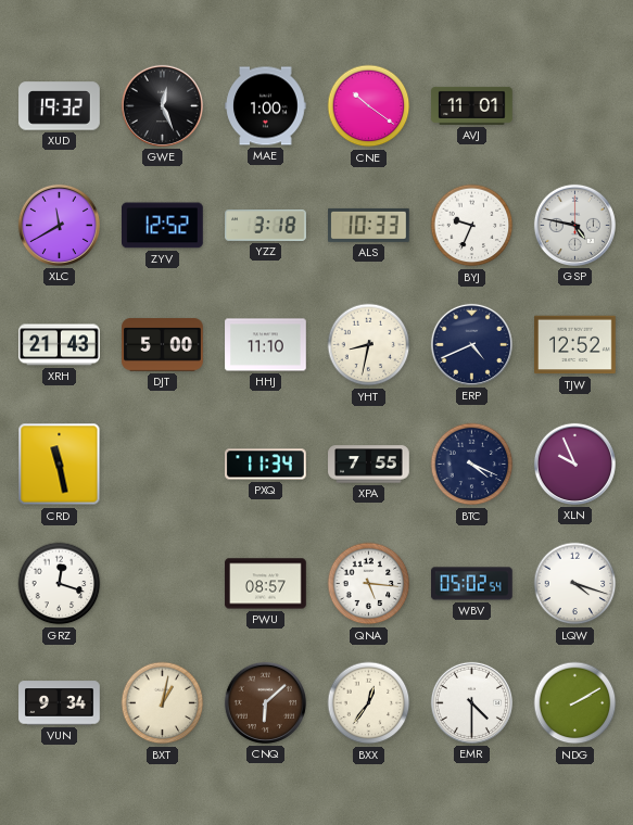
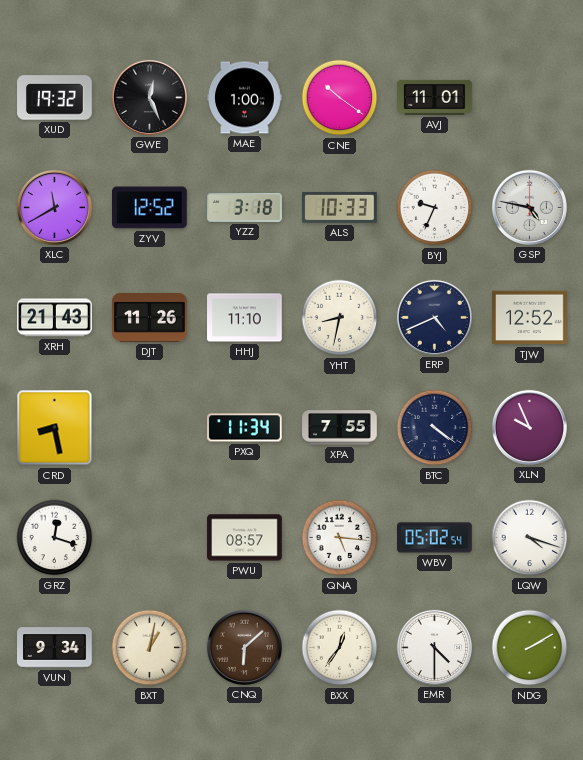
DJT: 5:00 -> 11:26
CRD: 11:28 -> 8:28
BTC: 4:19 -> 4:21
